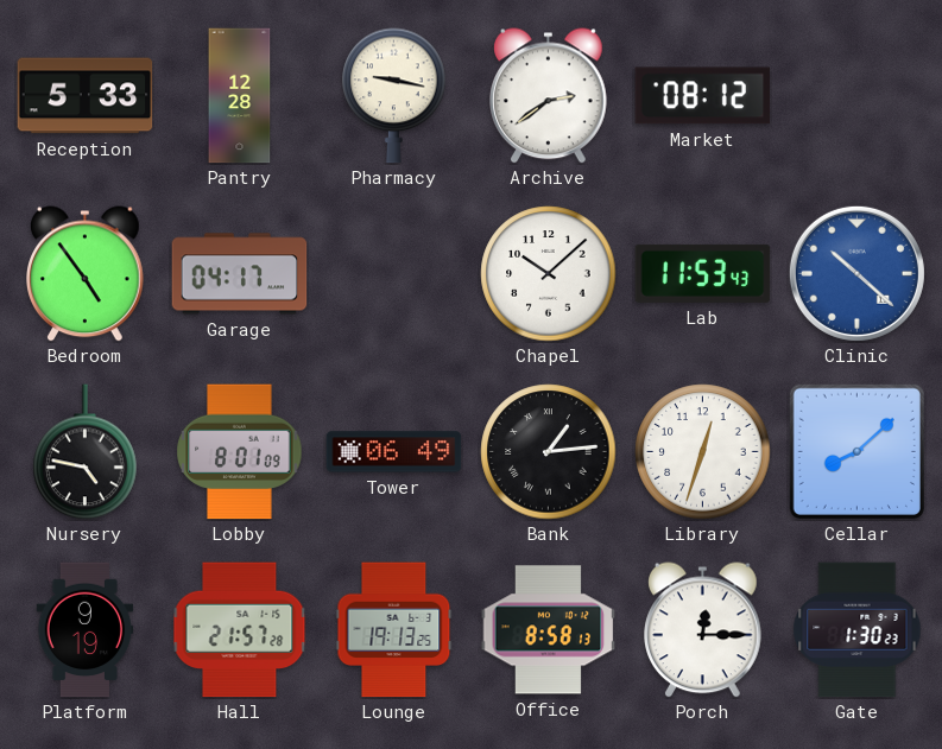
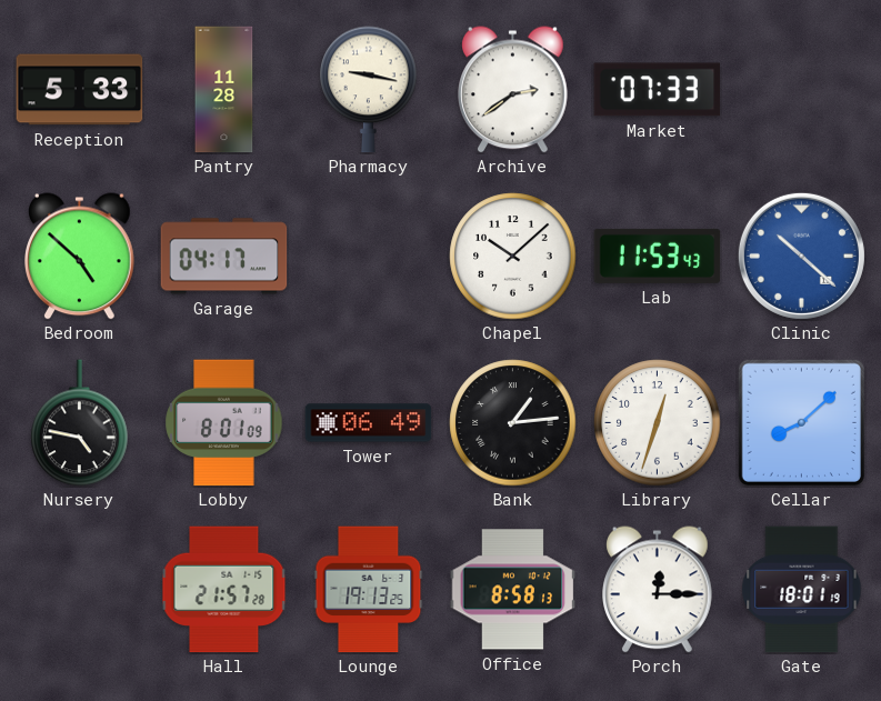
Pantry: 12:28 -> 11:28
Market: 08:12 -> 07:33
Bedroom: 4:54 -> 4:52
Platform: 9:19 -> none
Gate: 1:30 -> 18:01
